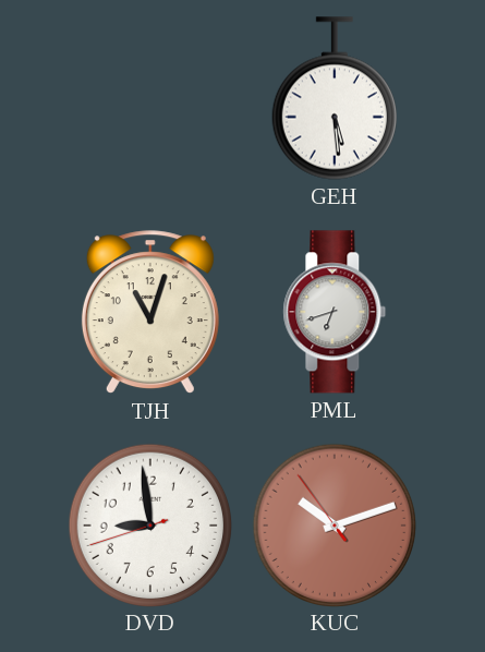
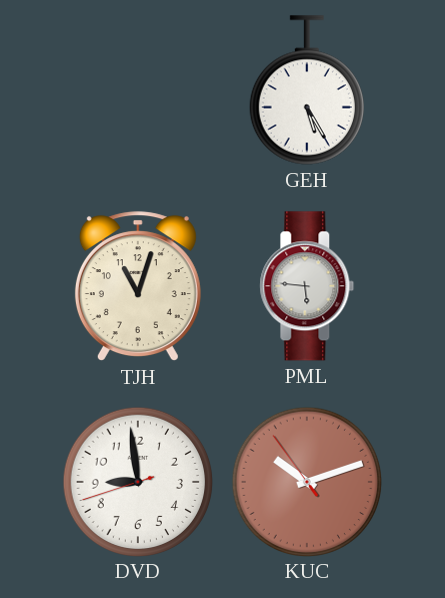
GEH: 5:29 -> 5:25
PML: 6:42 -> 5:46
